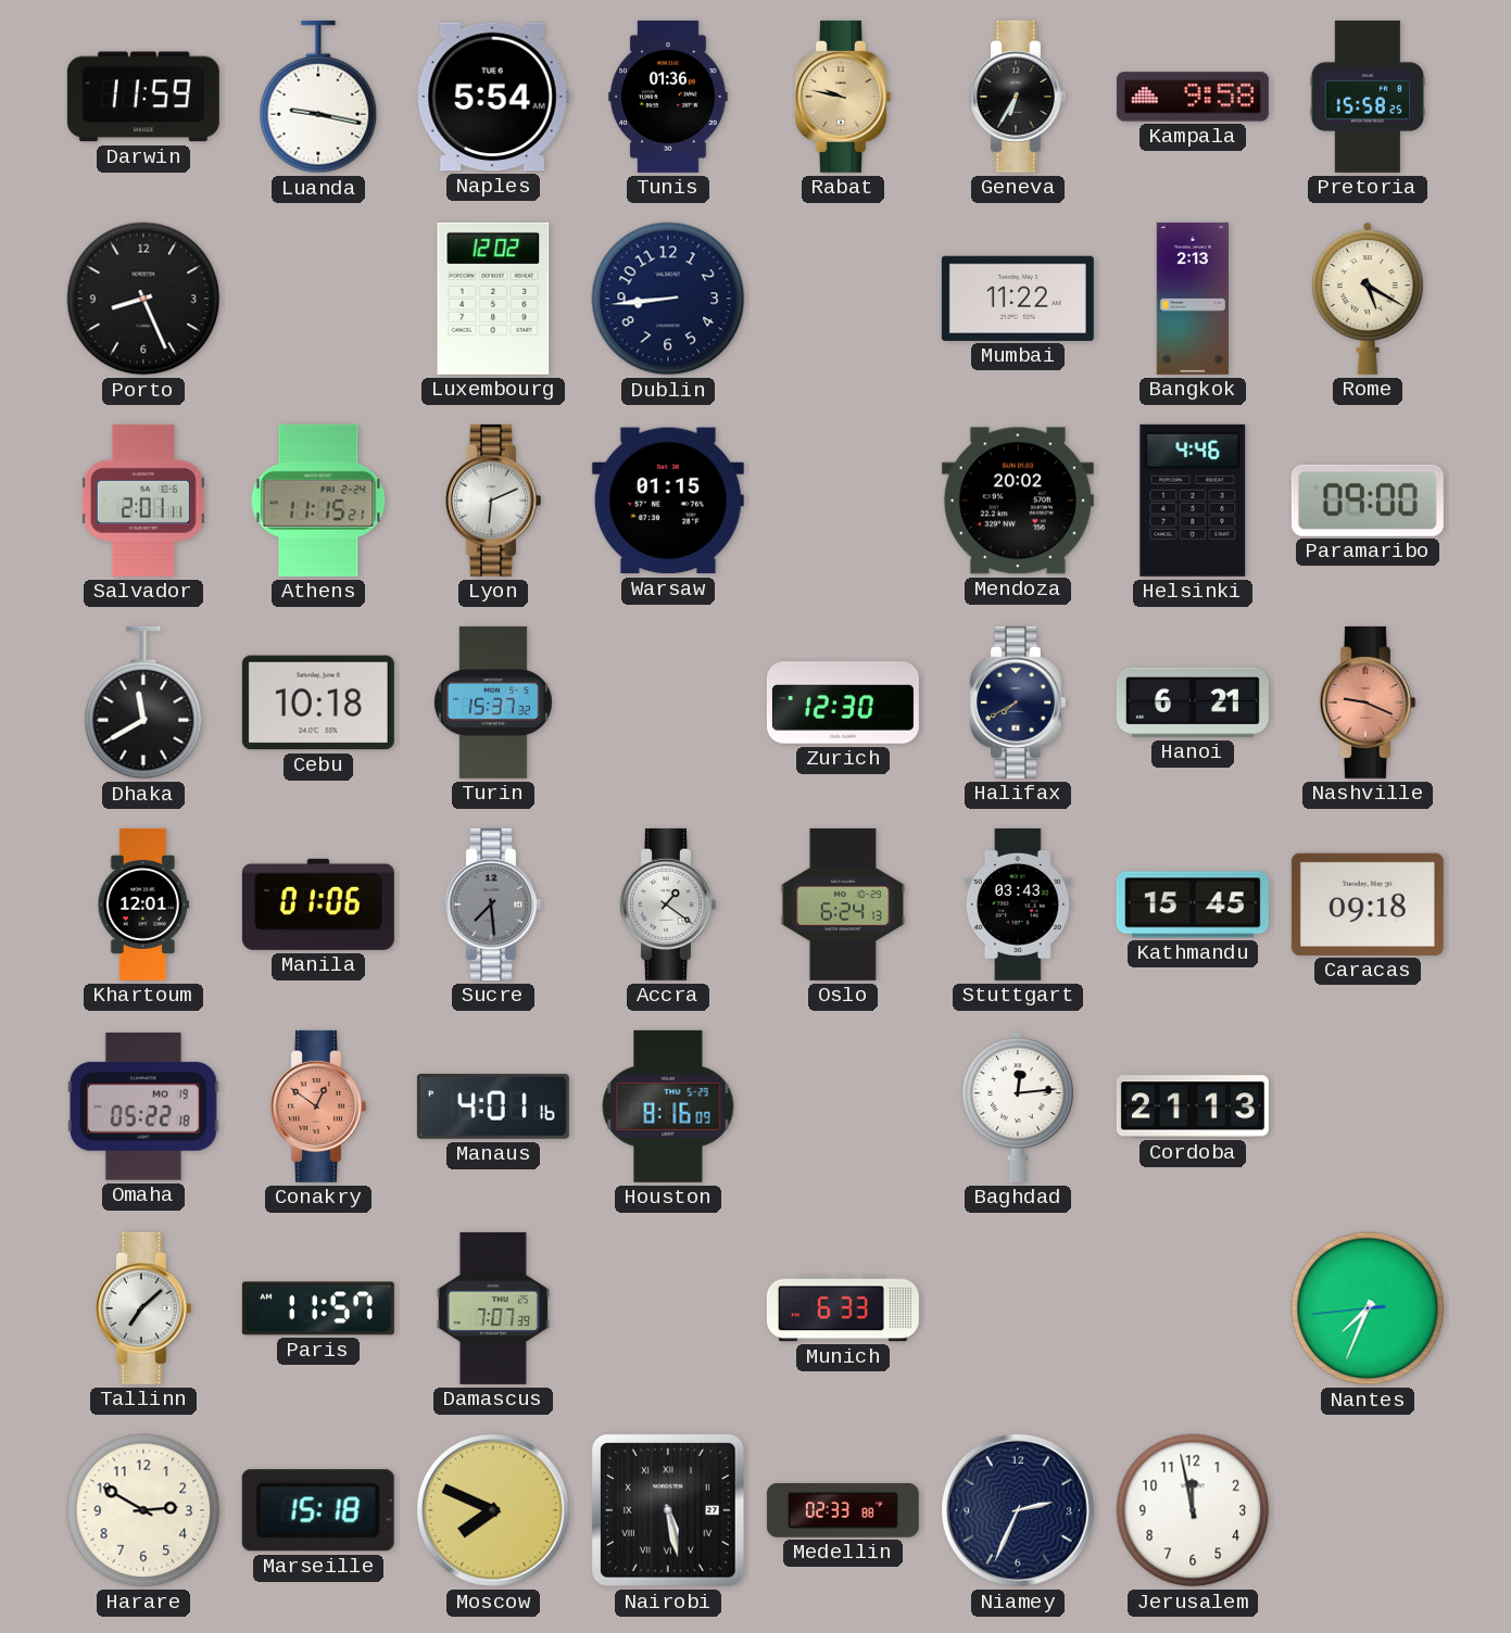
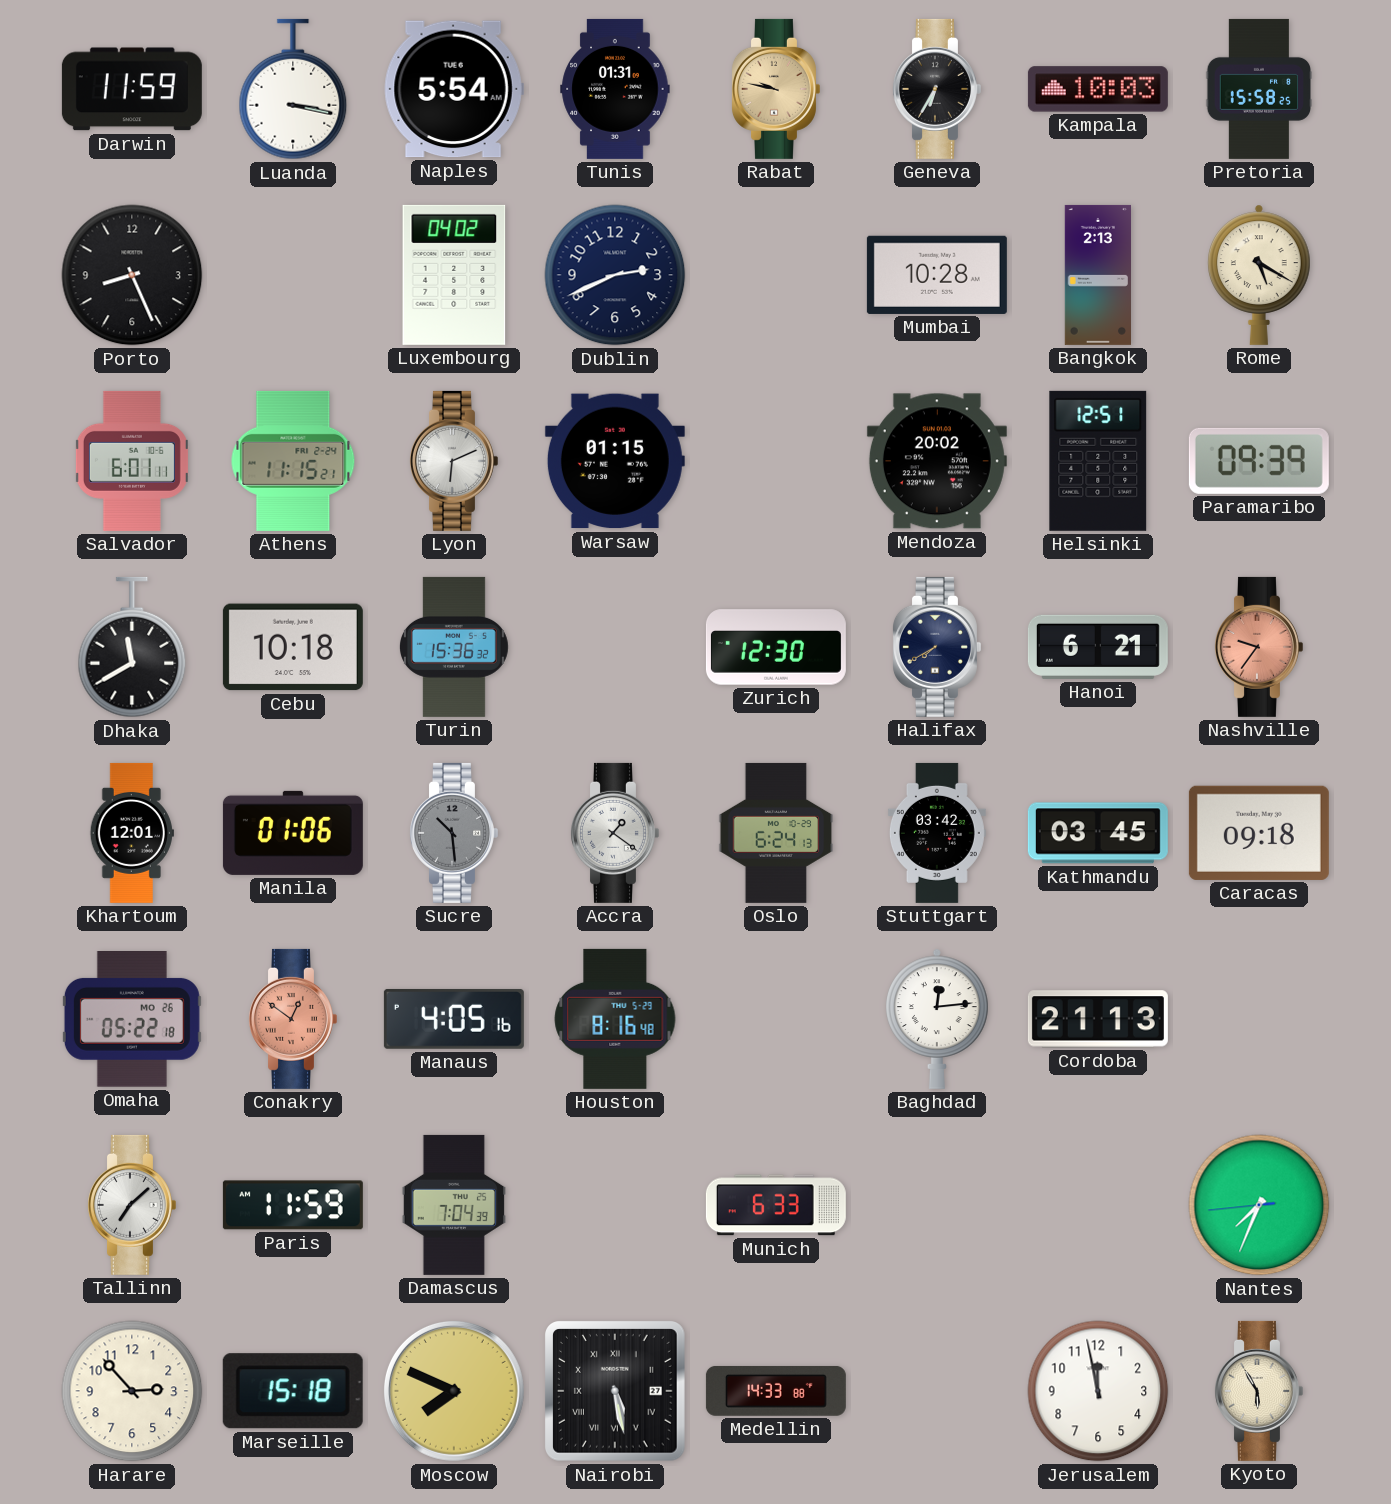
Luanda: 9:17 -> 3:17
Tunis: 01:36 -> 01:31
Kampala: 9:58 -> 10:03
Luxembourg: 12:02 -> 04:02
Dublin: 8:44 -> 2:41
Mumbai: 11:22 -> 10:28
Salvador: 2:01 -> 6:01
Helsinki: 4:46 -> 12:51
Paramaribo: 09:00 -> 09:39
Turin: 15:37 -> 15:36
Nashville: 9:19 -> 9:36
Sucre: 7:29 -> 10:29
Stuttgart: 03:43 -> 03:42
Kathmandu: 15:45 -> 03:45
Omaha date: MO 19 -> MO 26
Manaus: 4:01 -> 4:05
Houston: 8:16:09 -> 8:16:48
Paris: 11:57 -> 11:59
Damascus: 7:07 -> 7:04
Harare: 2:50 -> 2:53
Medellin: 02:33 -> 14:33
Niamey: 2:34 -> none
Kyoto: none -> 5:55
